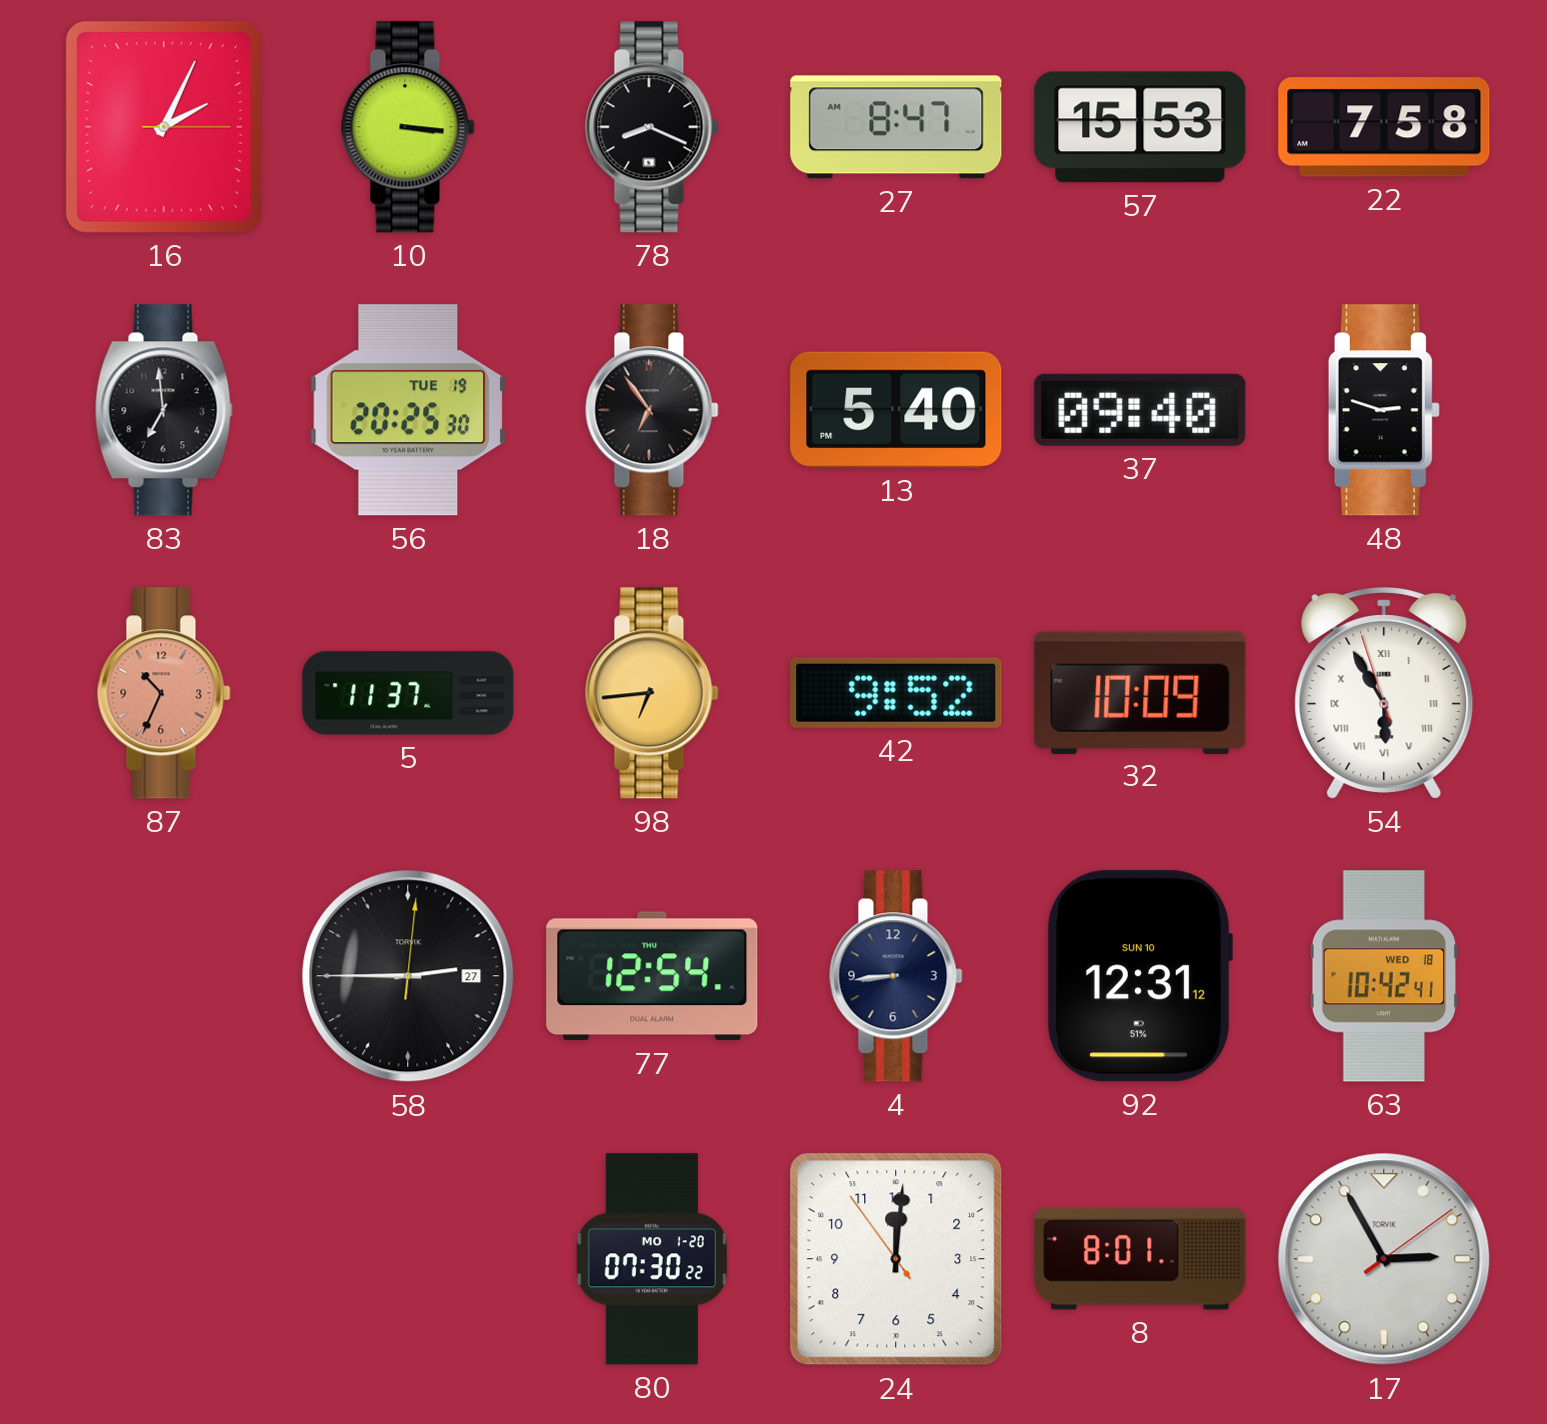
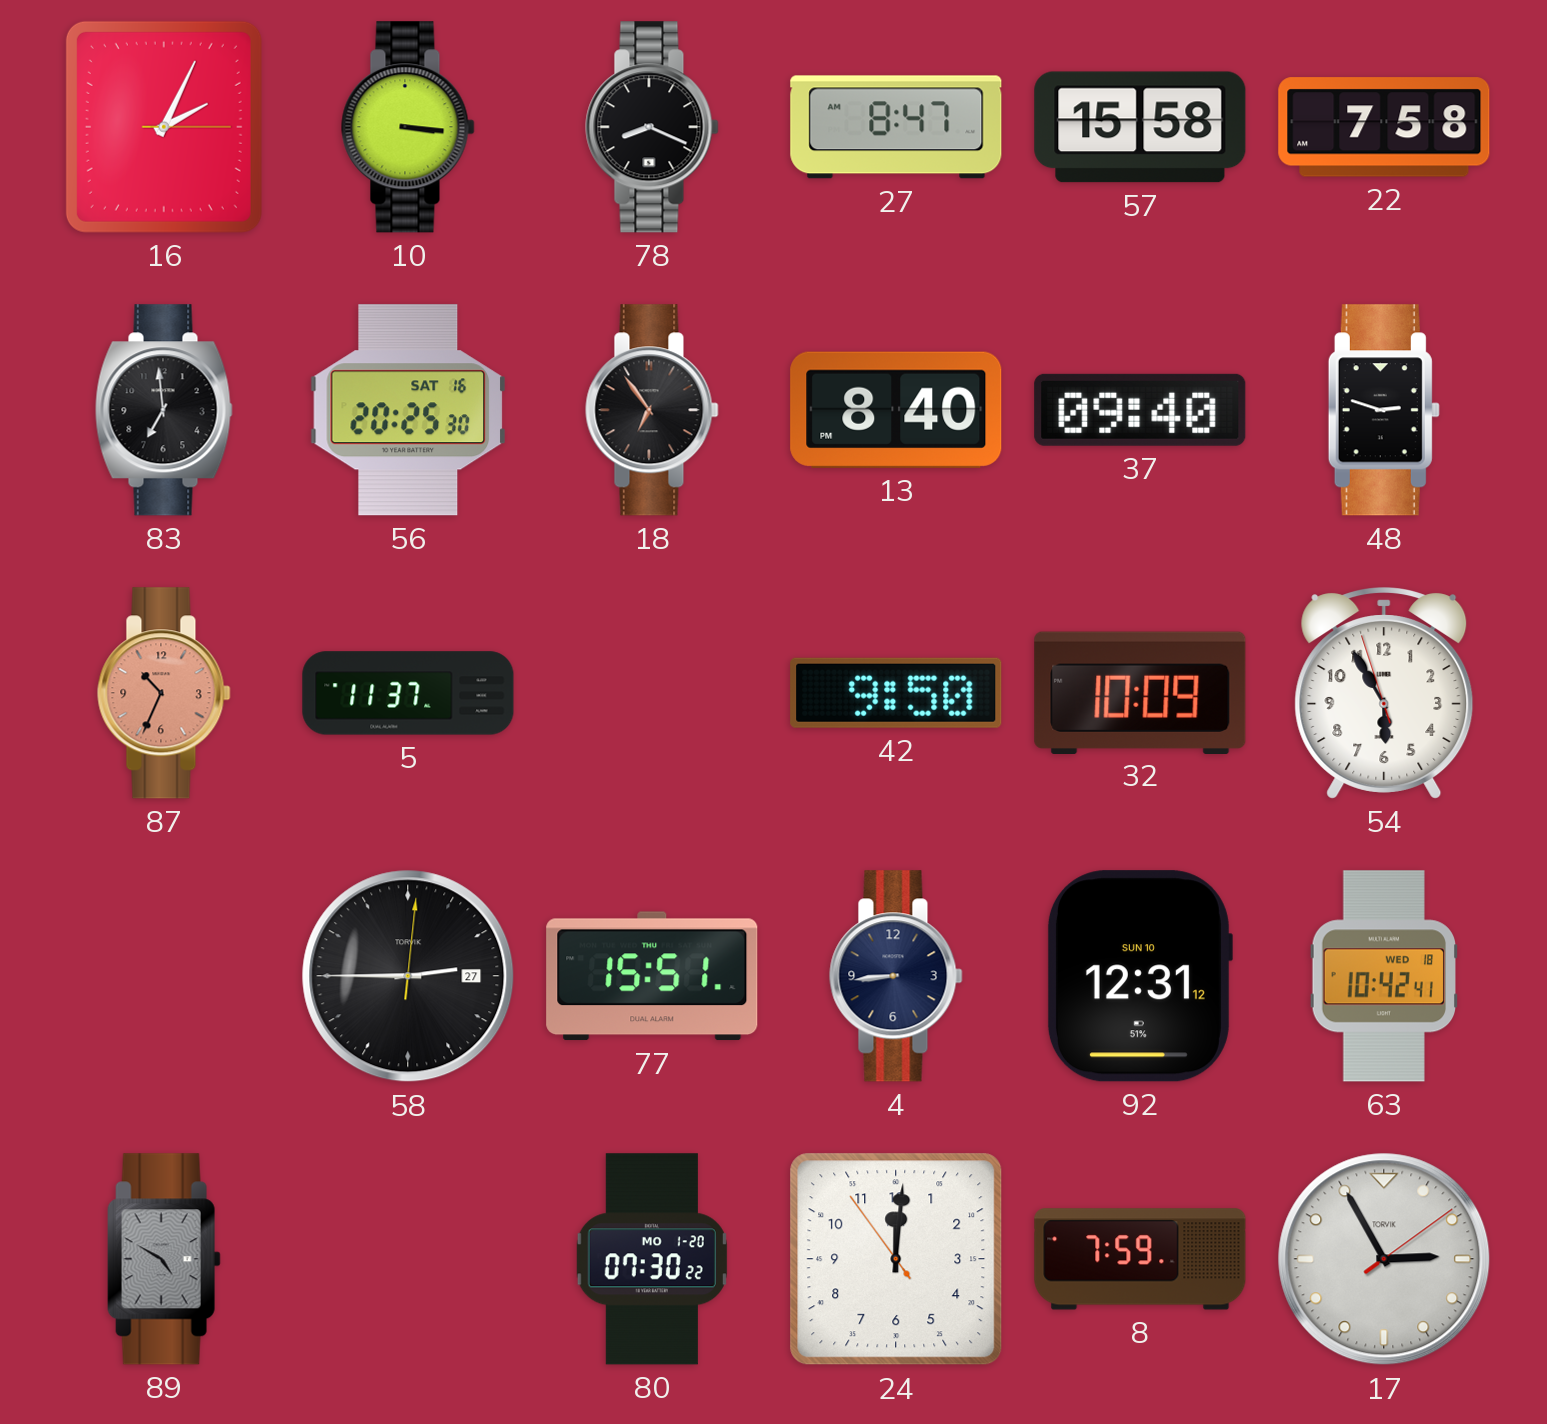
57: 15:53 -> 15:58
56 date: TUE 19 -> SAT 16
13: 5:40 -> 8:40
98: 6:44 -> none
42: 9:52 -> 9:50
54 numerals: Roman -> Arabic
77: 12:54 -> 15:51
89: none -> 4:50
8: 8:01 -> 7:59
